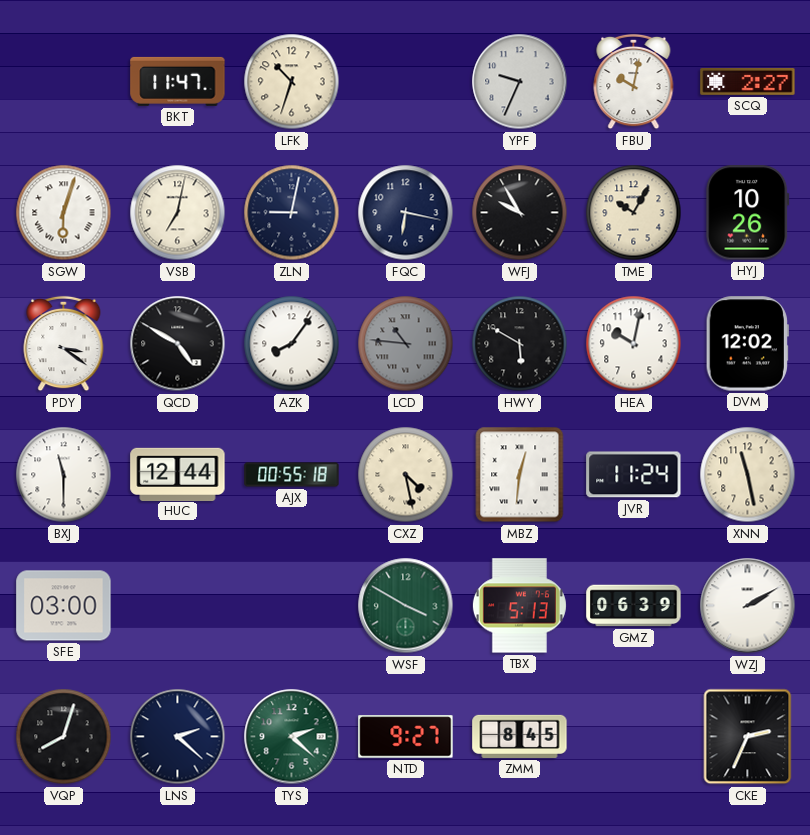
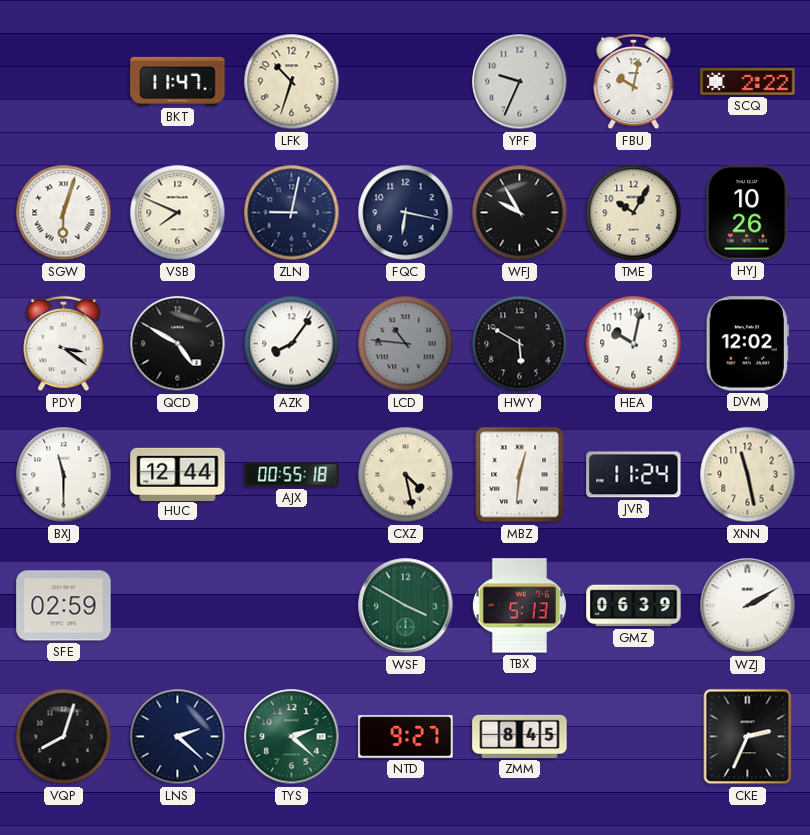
SCQ: 2:27 -> 2:22
VSB: 7:02 -> 7:49
SFE: 03:00 -> 02:59
